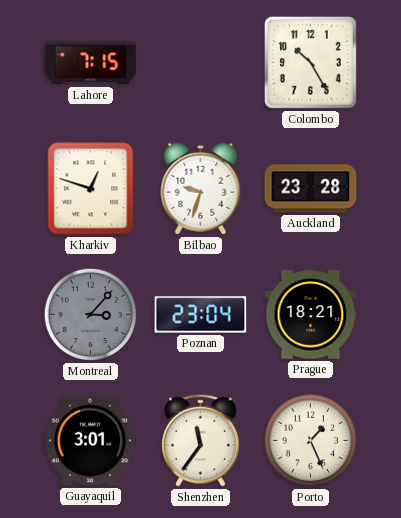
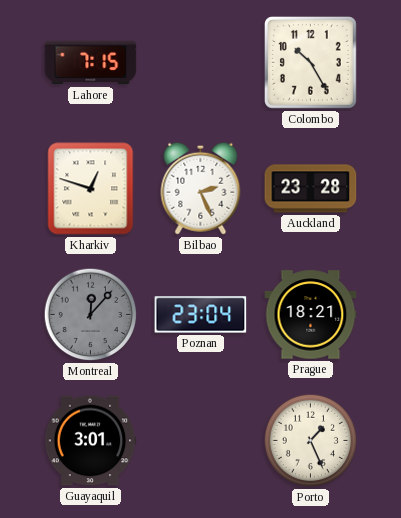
Bilbao: 9:33 -> 2:26
Montreal: 3:07 -> 12:07
Shenzhen: 11:36 -> none
